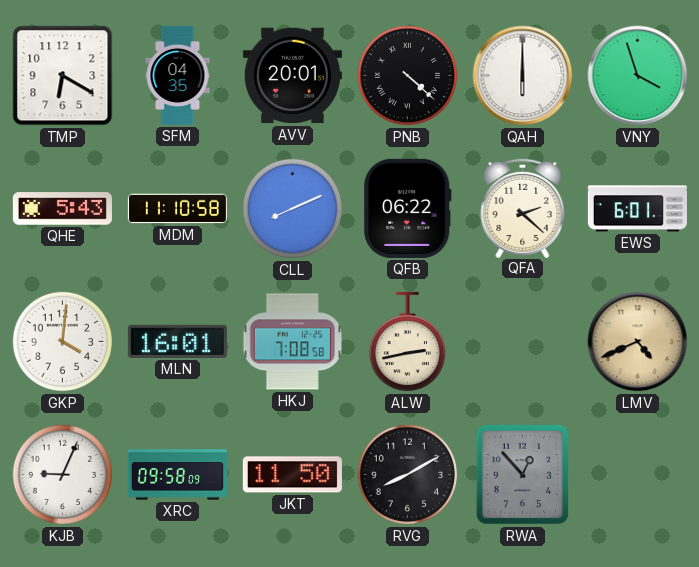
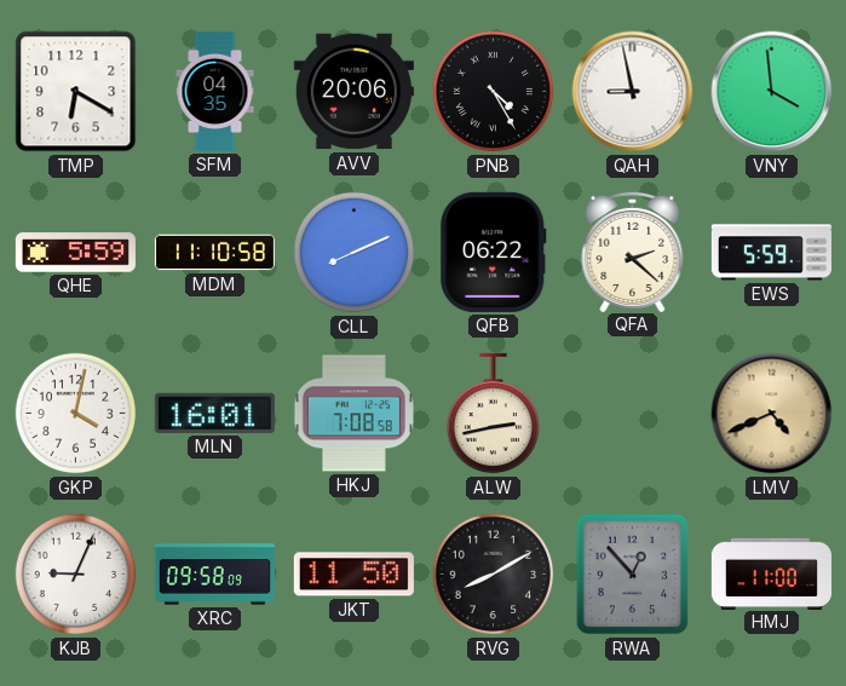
AVV: 20:01 -> 20:06
PNB: 4:22 -> 4:25
QAH: 6:00 -> 8:58
VNY: 3:57 -> 3:59
QHE: 5:43 -> 5:59
EWS: 6:01 -> 5:59
GKP: 4:01 -> 4:02
HMJ: none -> 11:00
